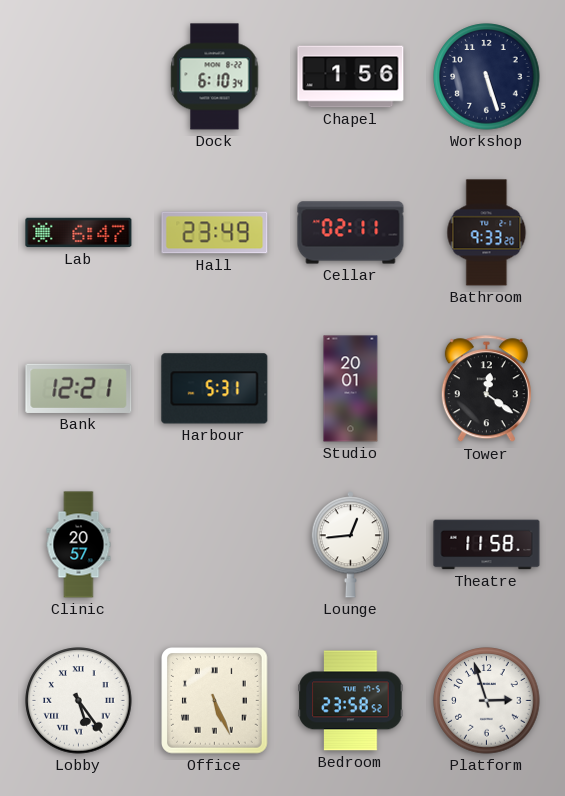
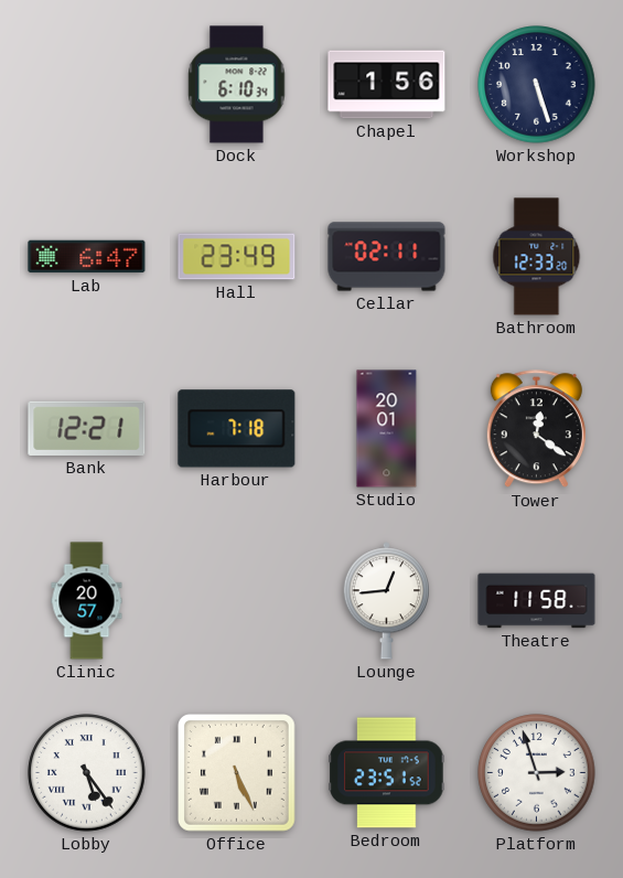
Bathroom: 9:33 -> 12:33
Harbour: 5:31 -> 7:18
Bedroom: 23:58 -> 23:51
